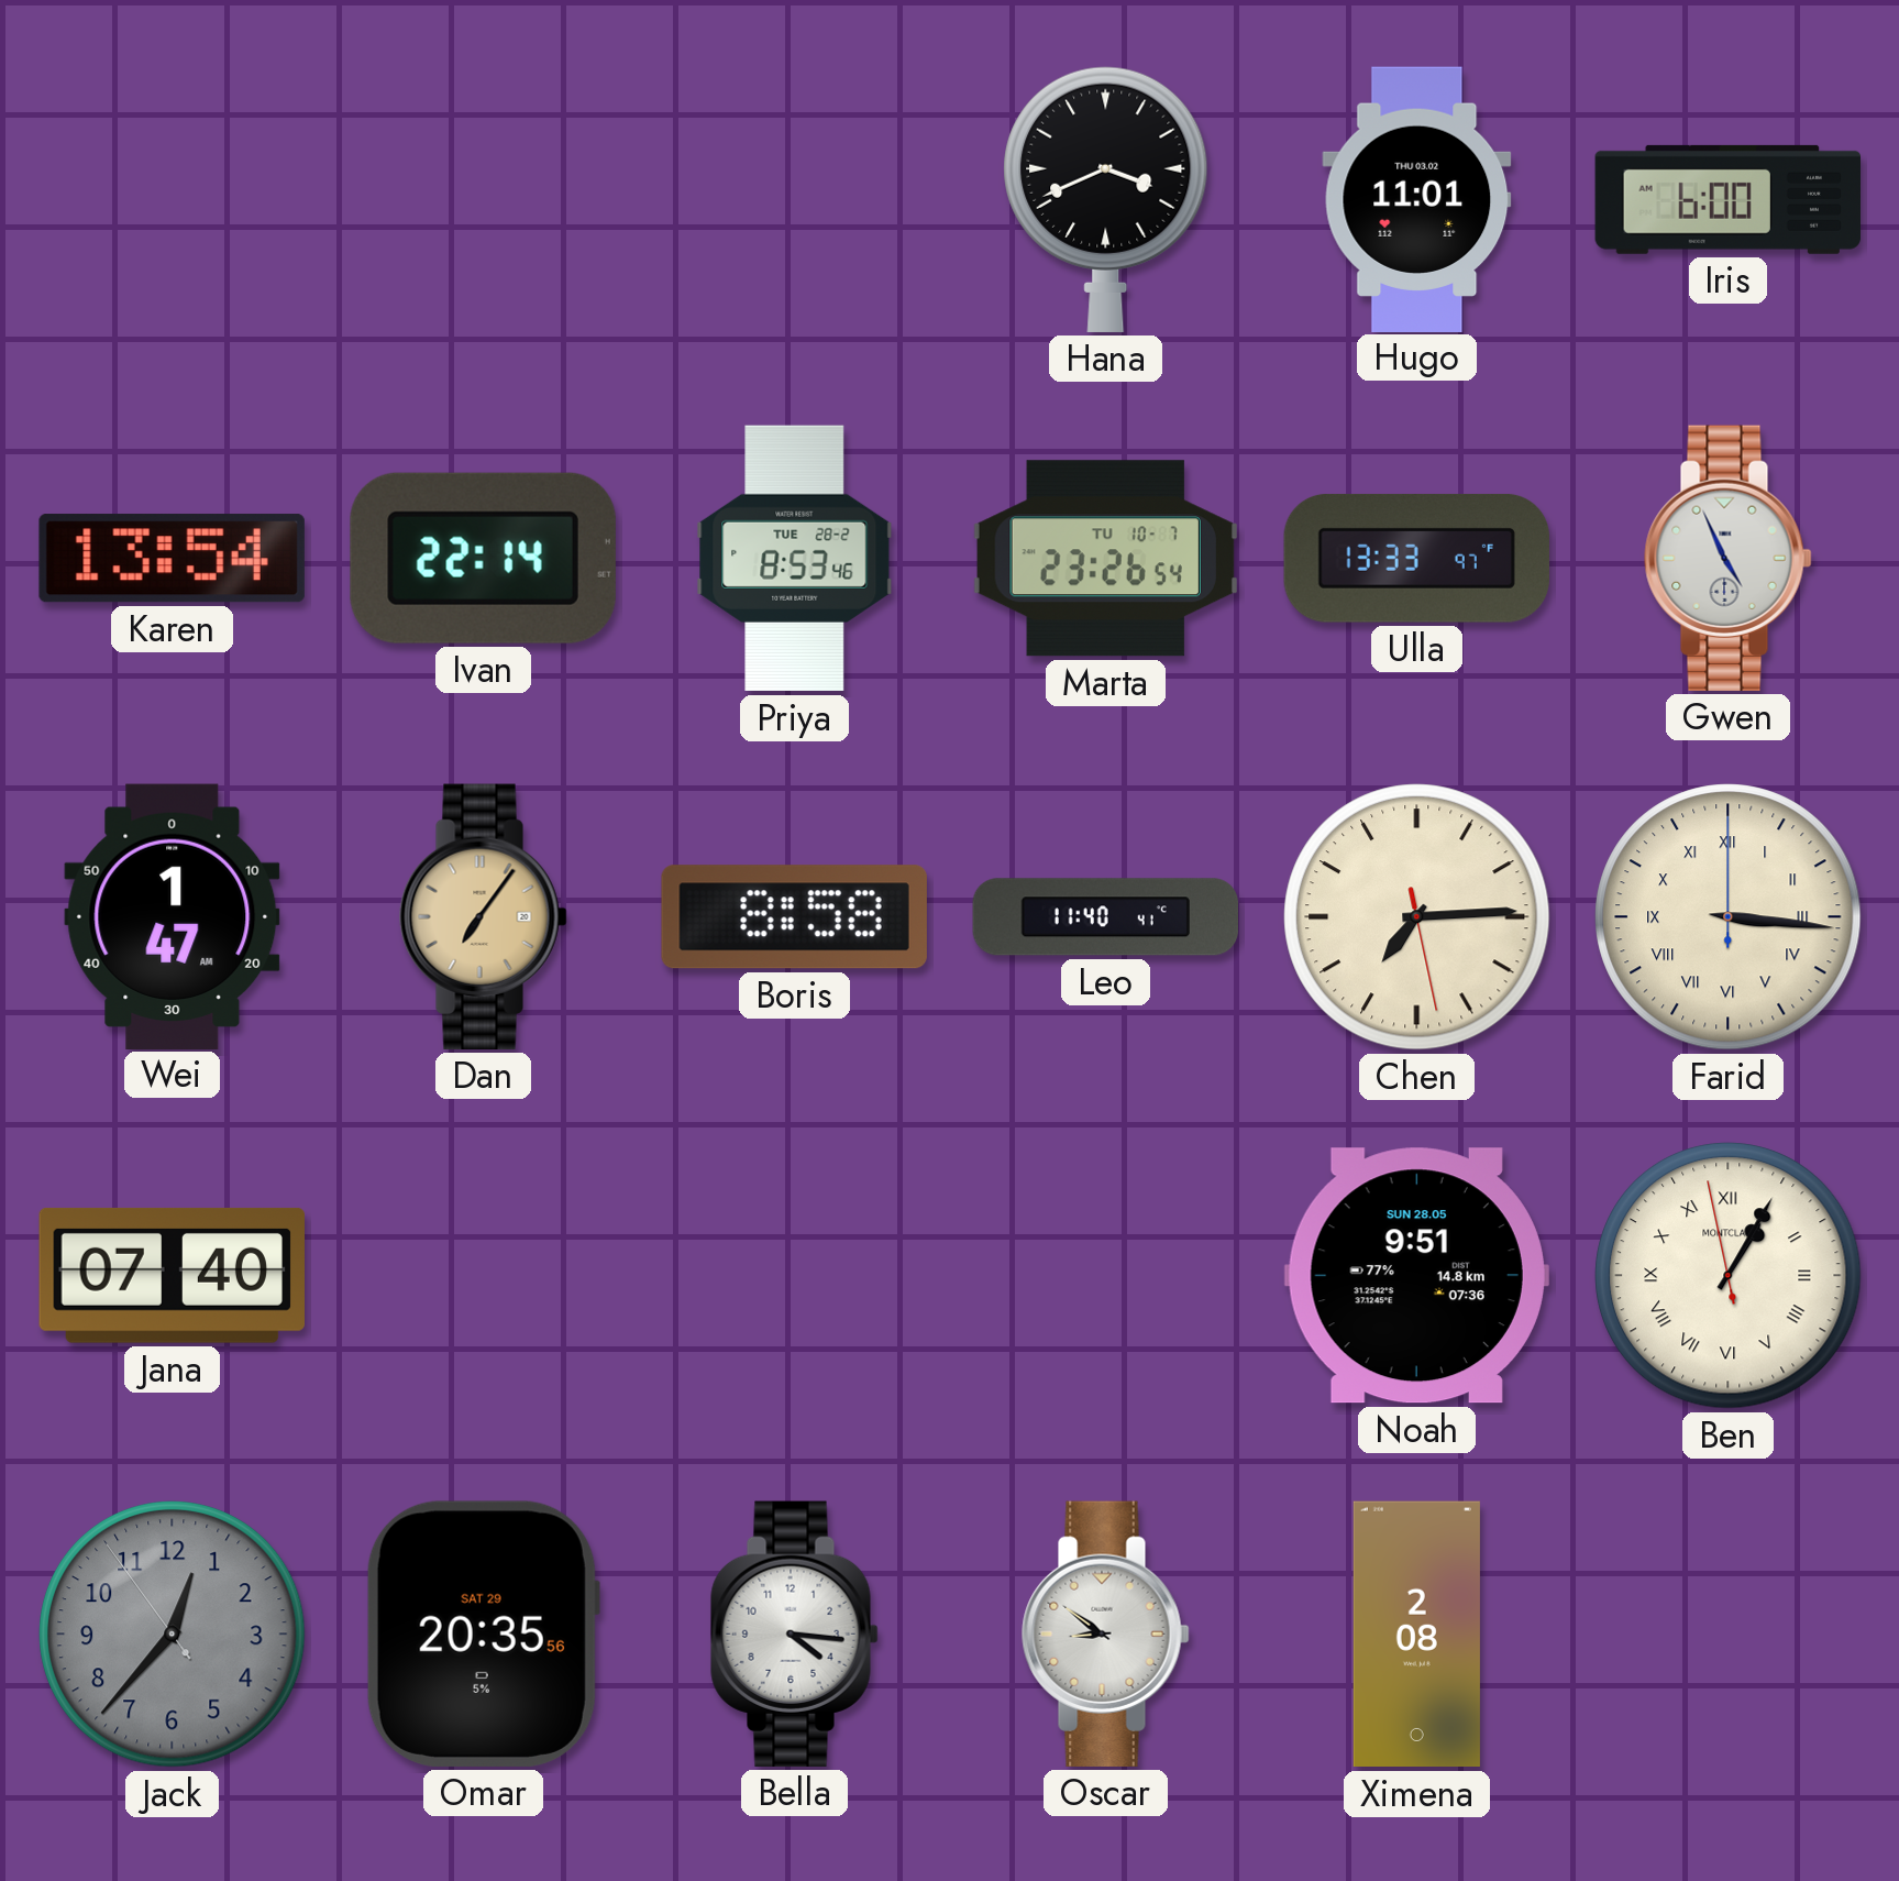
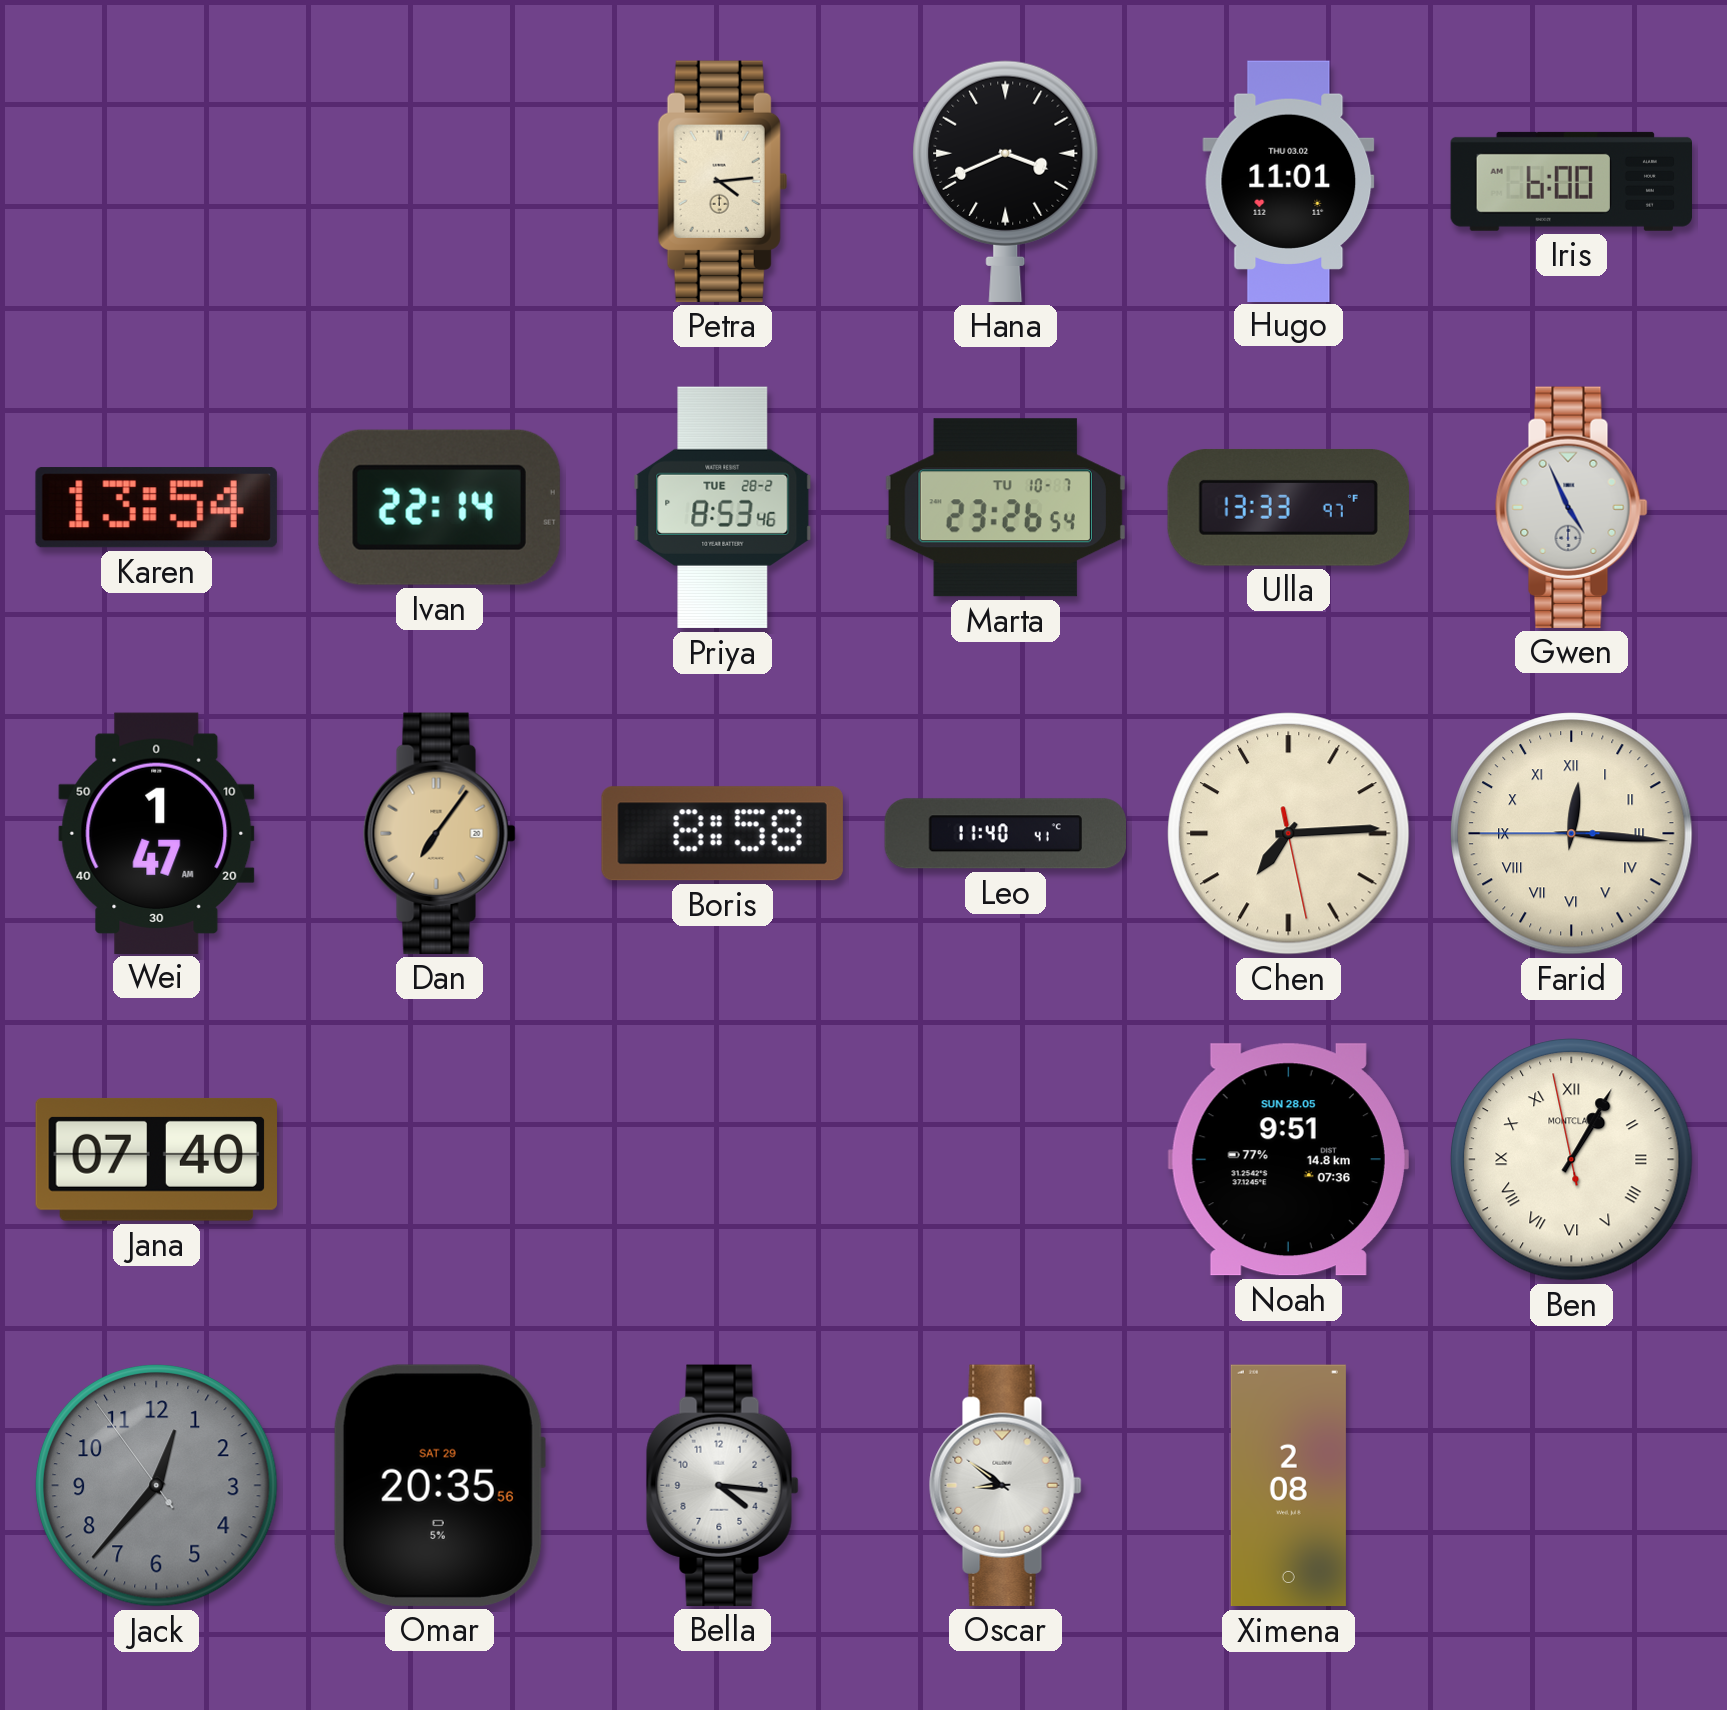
Petra: none -> 4:14
Farid: 3:16 -> 12:15
